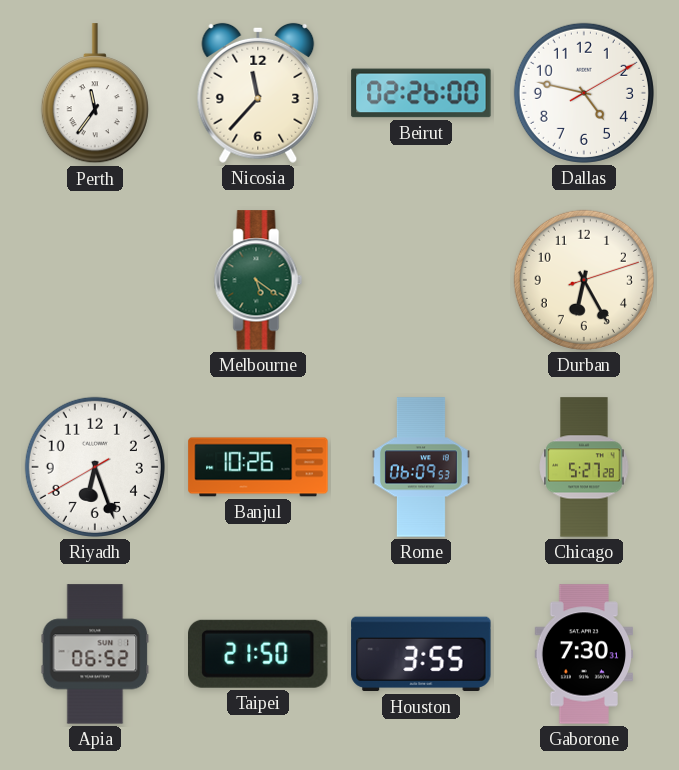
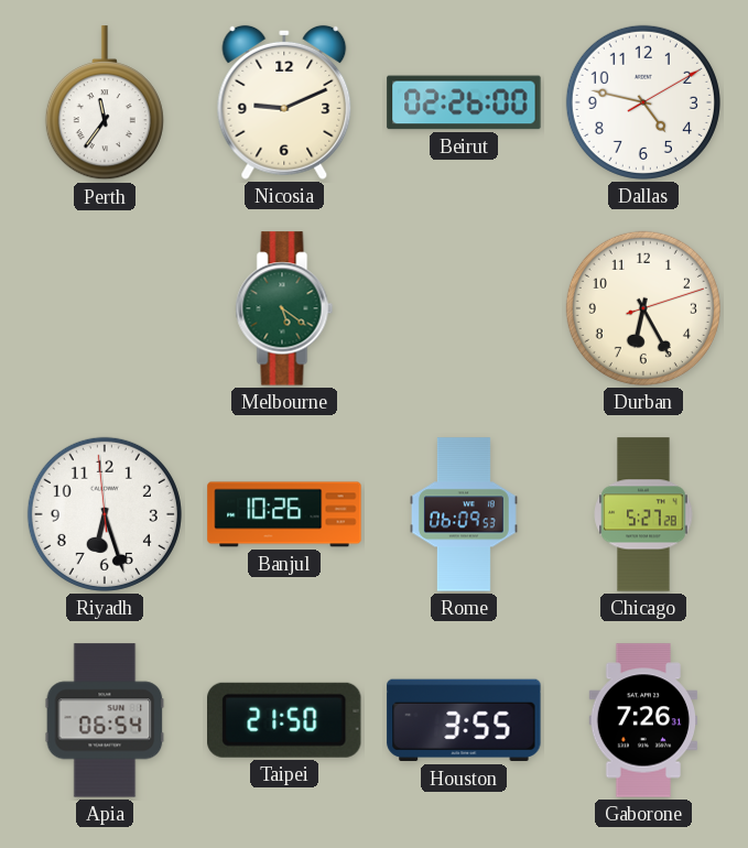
Nicosia: 11:37 -> 9:11
Riyadh: 6:26:40 -> 6:26:59
Apia: 06:52 -> 06:54
Gaborone: 7:30 -> 7:26
